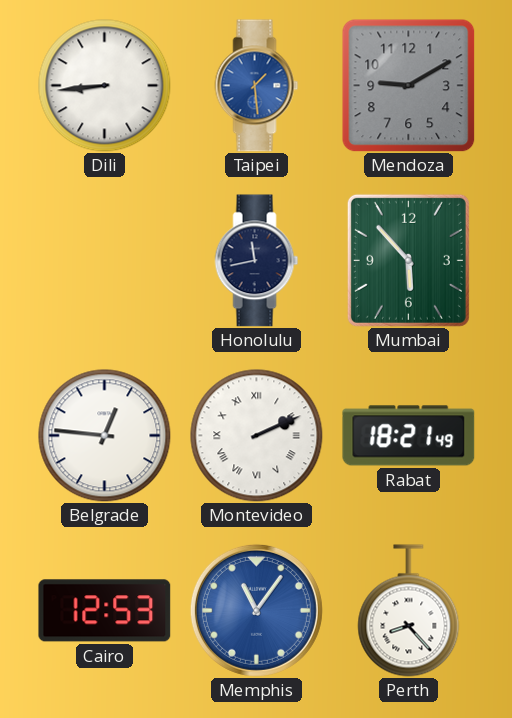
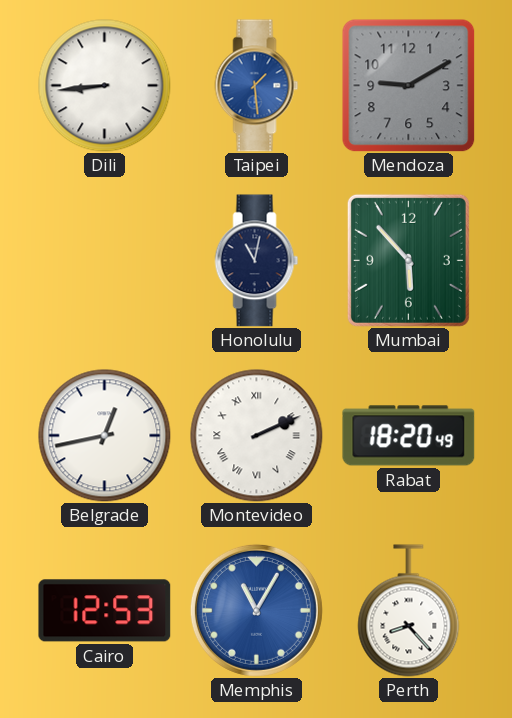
Honolulu: 11:43 -> 11:02
Belgrade: 12:46 -> 12:43
Rabat: 18:21 -> 18:20
Memphis: 11:06 -> 11:05
